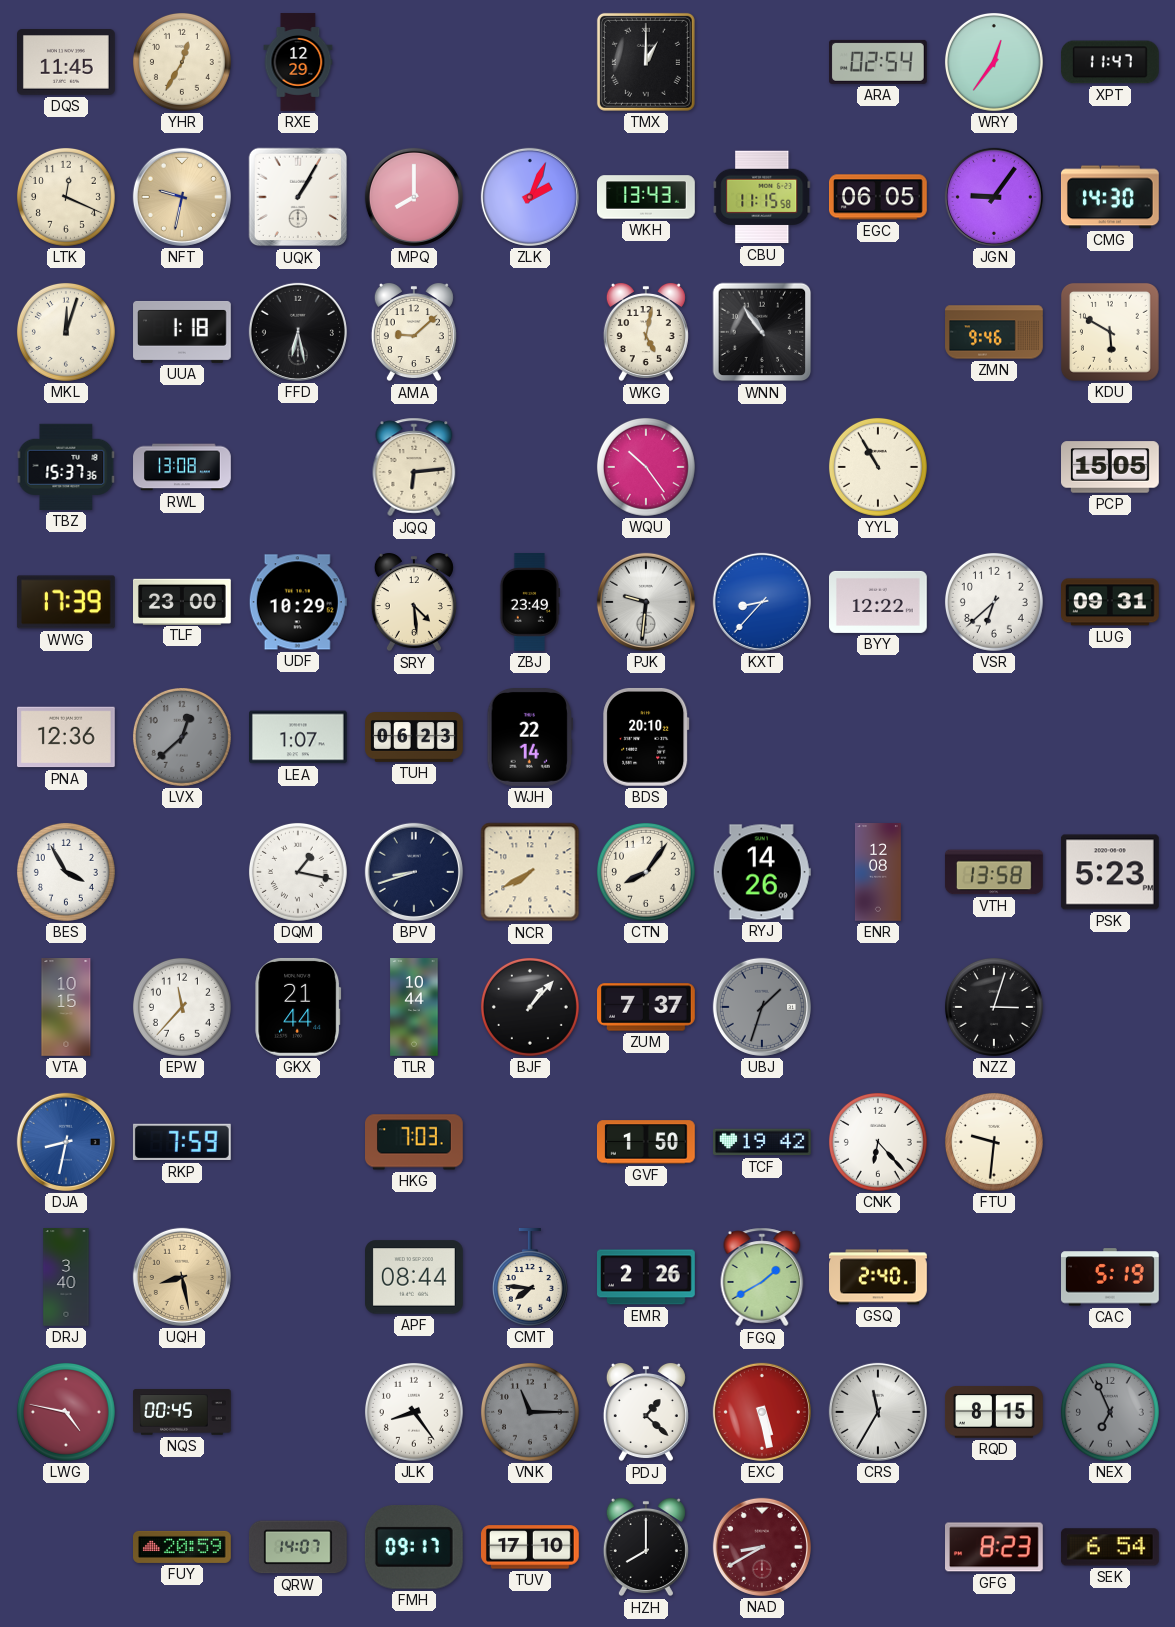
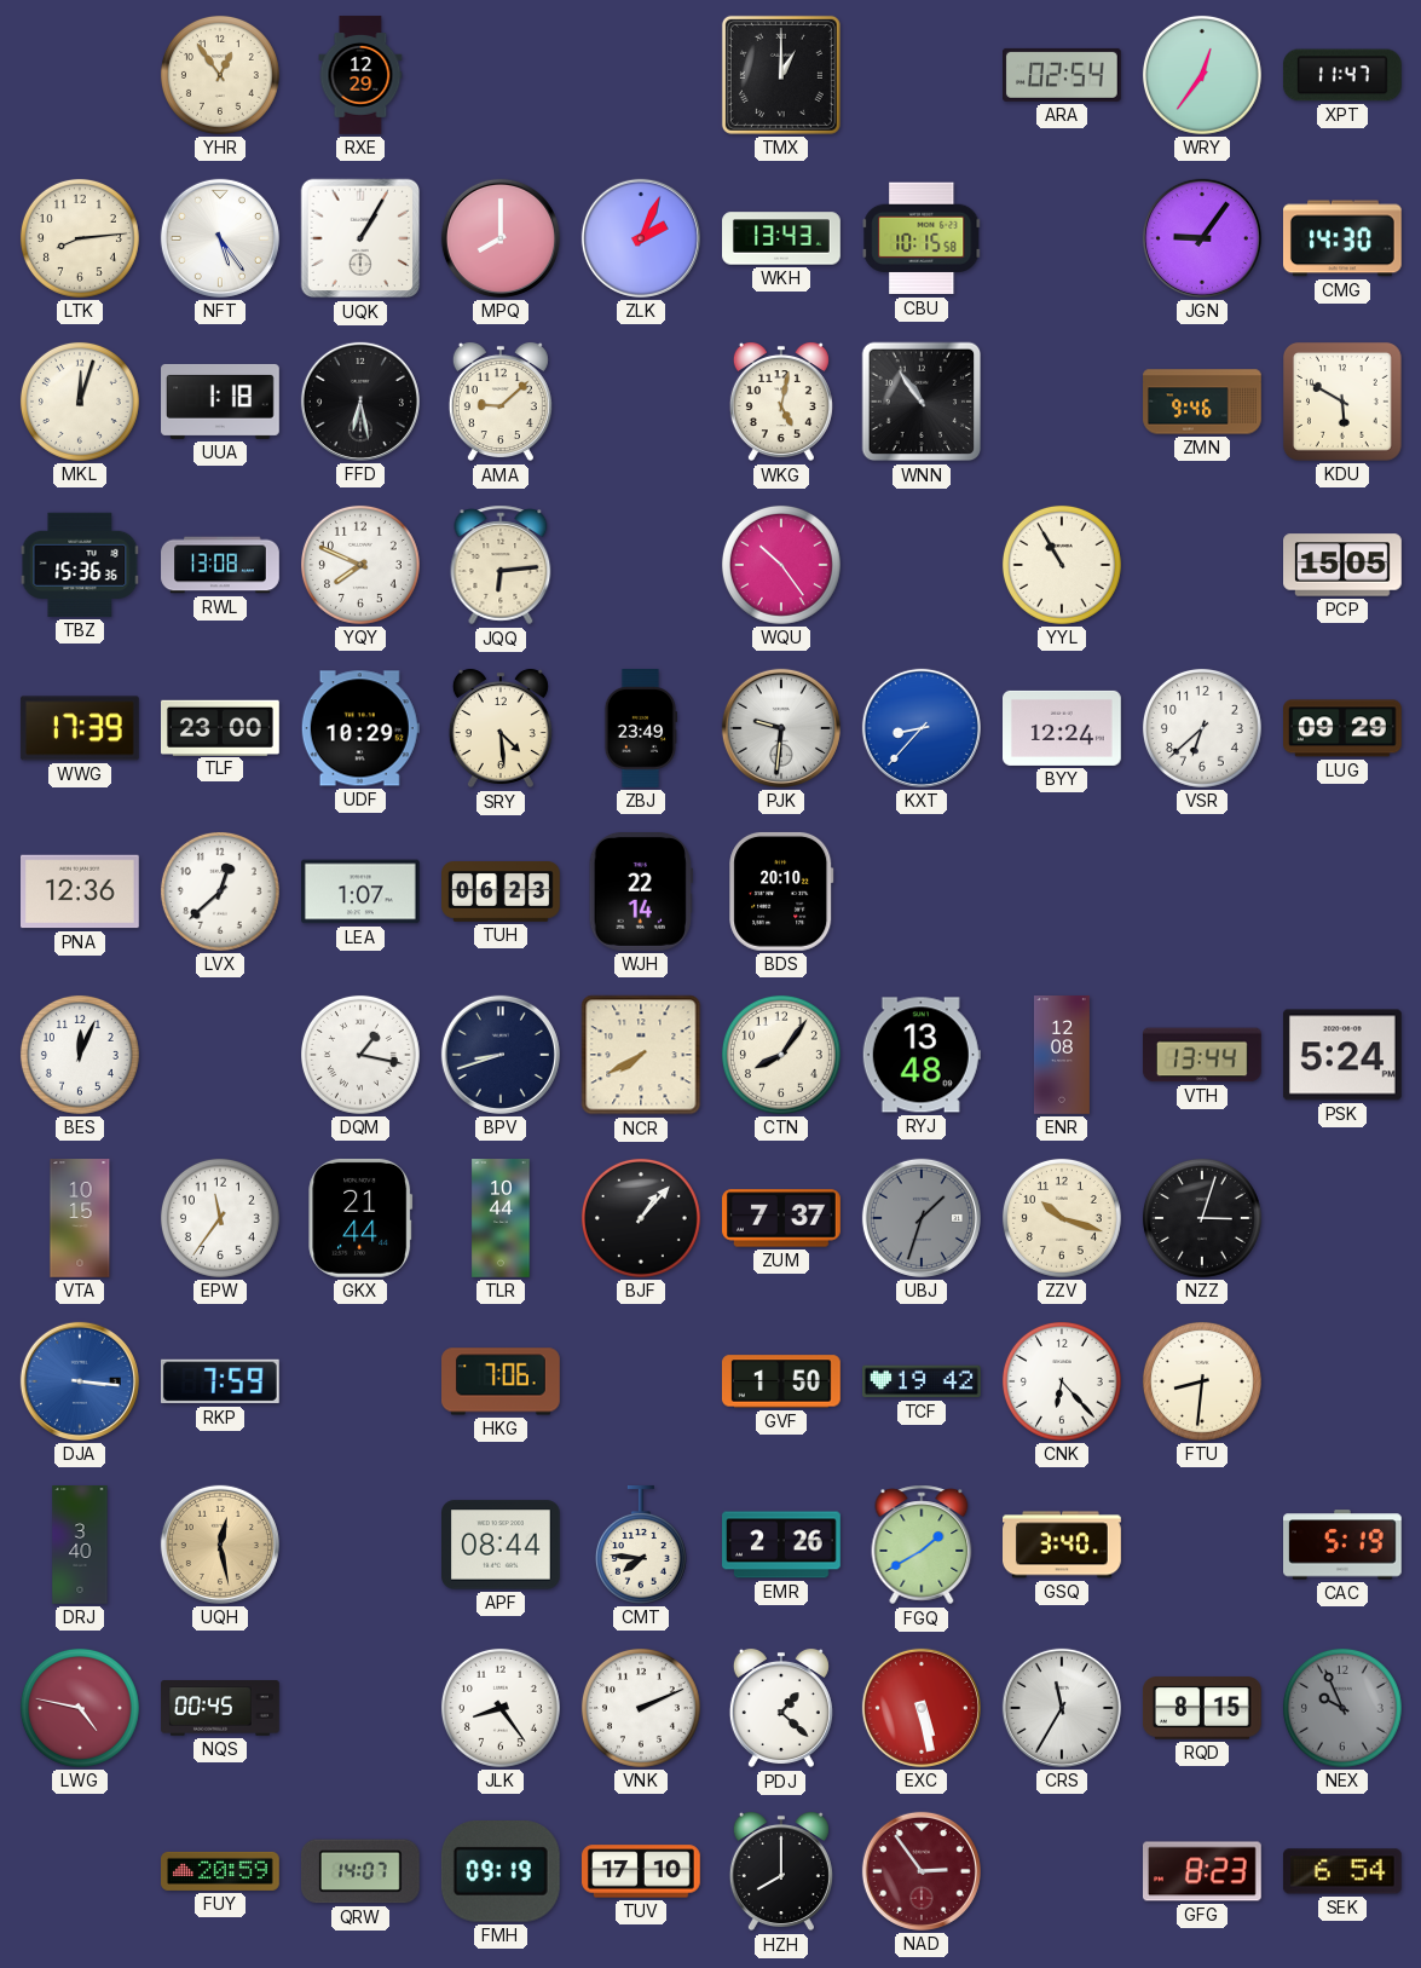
DQS: 11:45 -> none
YHR: 12:35 -> 12:54
LTK: 12:19 -> 8:14
NFT: 9:32 -> 5:24
NFT dial: champagne -> white
CBU: 11:15 -> 10:15
EGC: 06:05 -> none
TBZ: 15:37 -> 15:36
YQY: none -> 7:49
BYY: 12:22 -> 12:24
LUG: 09:31 -> 09:29
LVX dial: grey -> white
BES: 3:55 -> 12:04
RYJ: 14:26 -> 13:48
VTH: 13:58 -> 13:44
PSK: 5:23 -> 5:24
EPW: 11:37 -> 11:36
ZZV: none -> 10:18
DJA: 8:32 -> 3:16
HKG: 7:03 -> 7:06
FTU: 9:31 -> 8:31
UQH: 8:28 -> 12:28
GSQ: 2:40 -> 3:40
VNK: 11:15 -> 2:11
VNK dial: grey -> white
NEX: 6:56 -> 9:56
FMH: 09:17 -> 09:19
NAD: 8:40 -> 2:54
